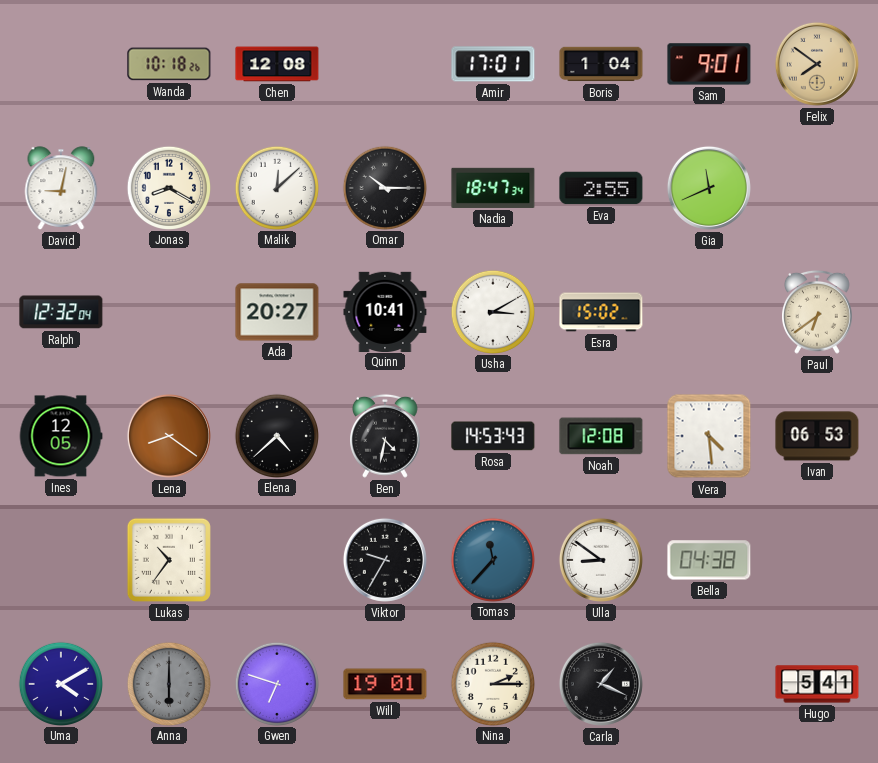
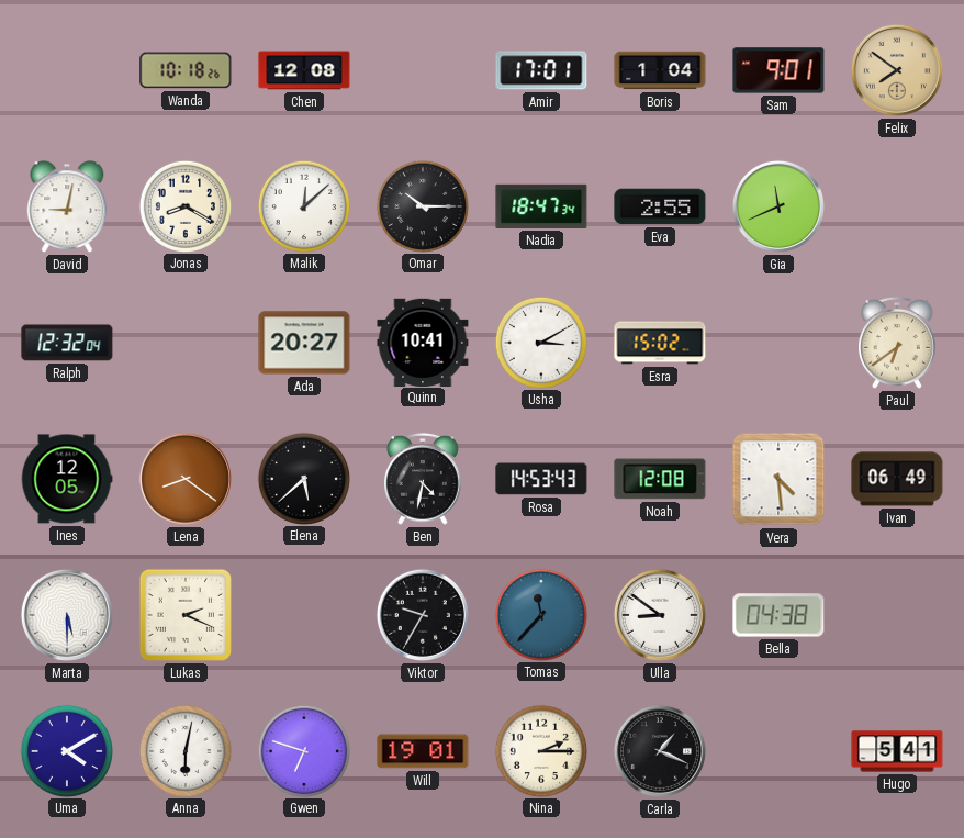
Elena: 4:38 -> 5:38
Ivan: 06:53 -> 06:49
Marta: none -> 5:30
Lukas: 10:36 -> 2:19
Anna: 6:00 -> 6:02
Anna dial: grey -> white
